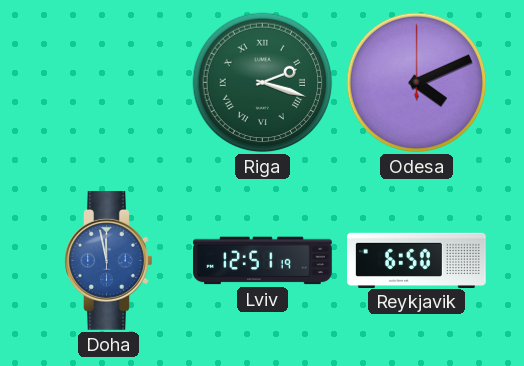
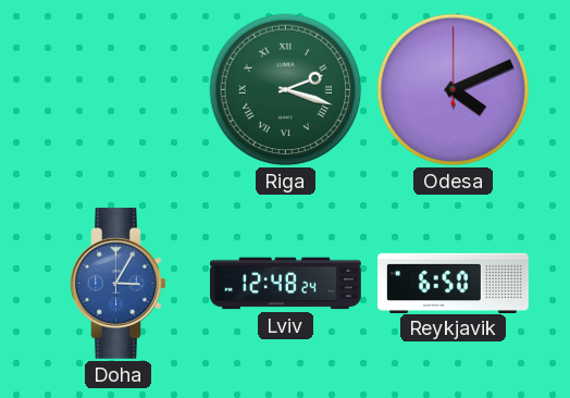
Doha: 11:58 -> 3:05
Lviv: 12:51 -> 12:48
